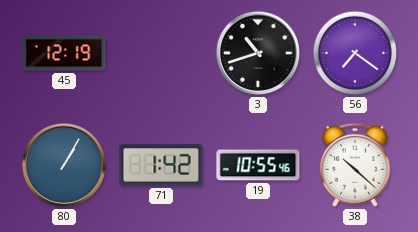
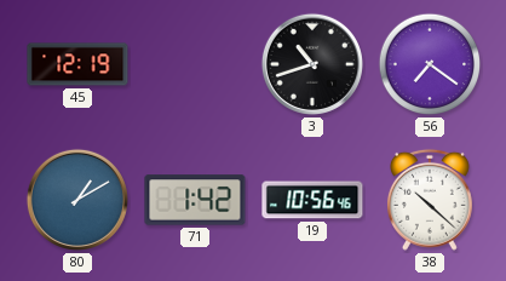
80: 1:05 -> 1:10
19: 10:55 -> 10:56
